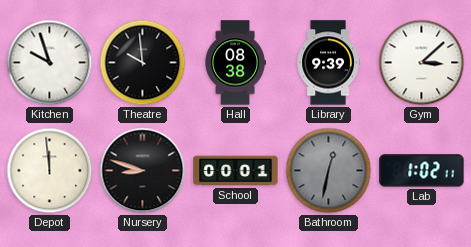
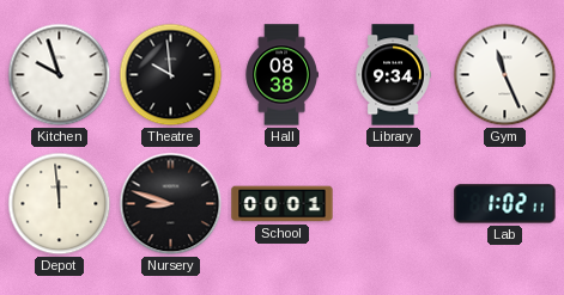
Library: 9:39 -> 9:34
Gym: 3:08 -> 11:26
Bathroom: 12:32 -> none
